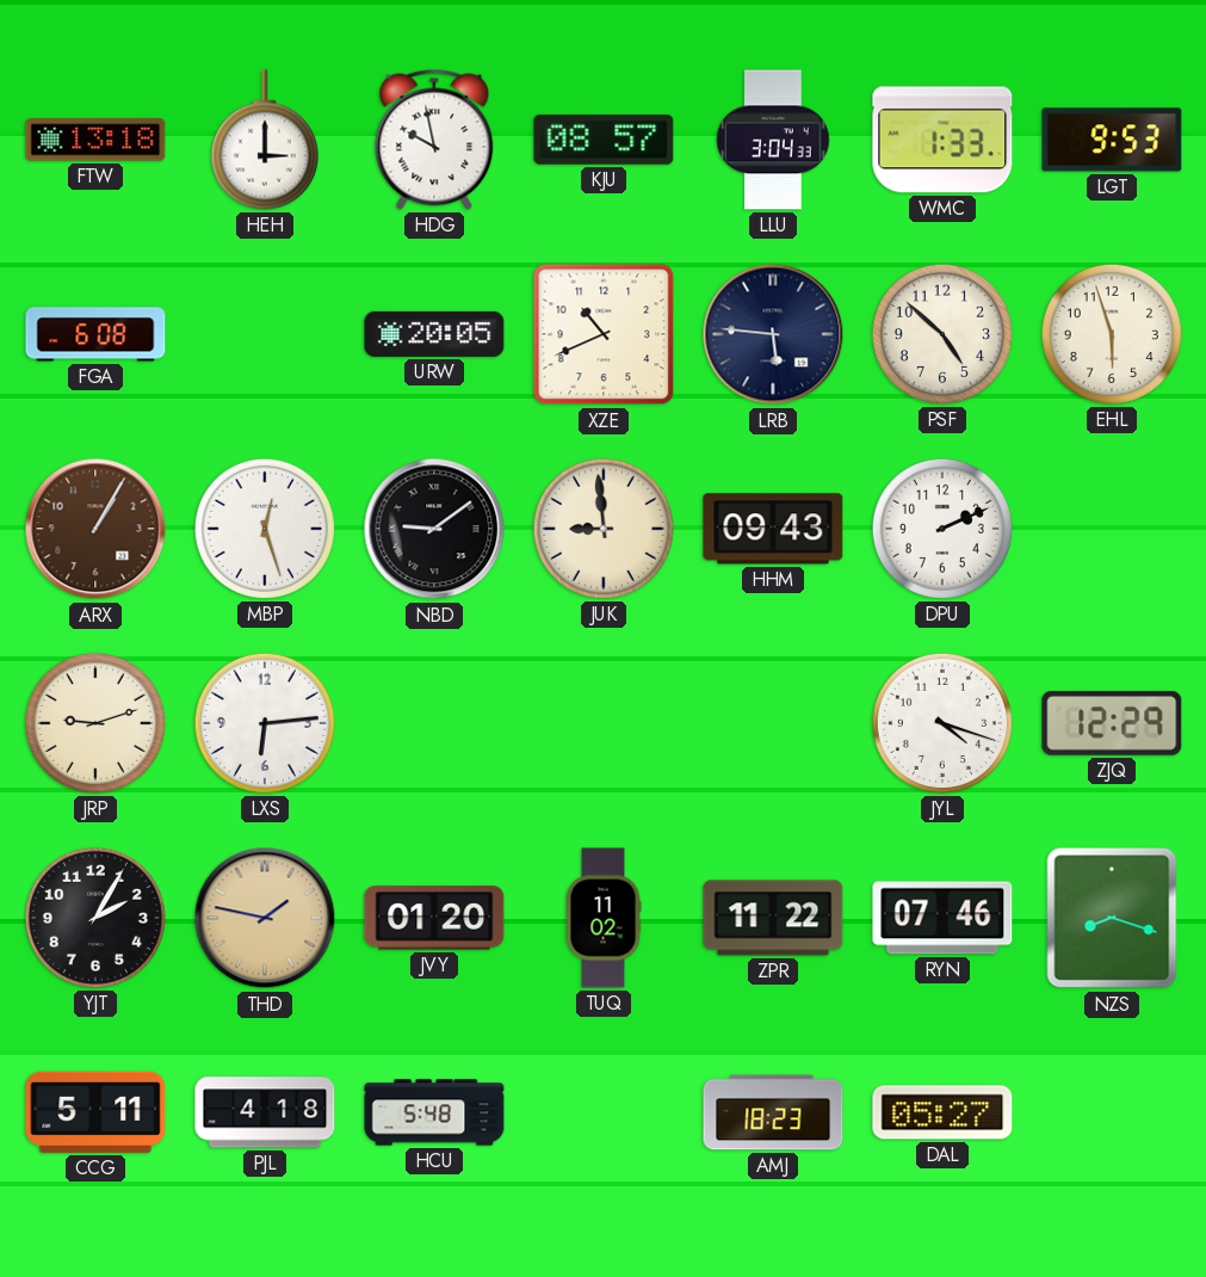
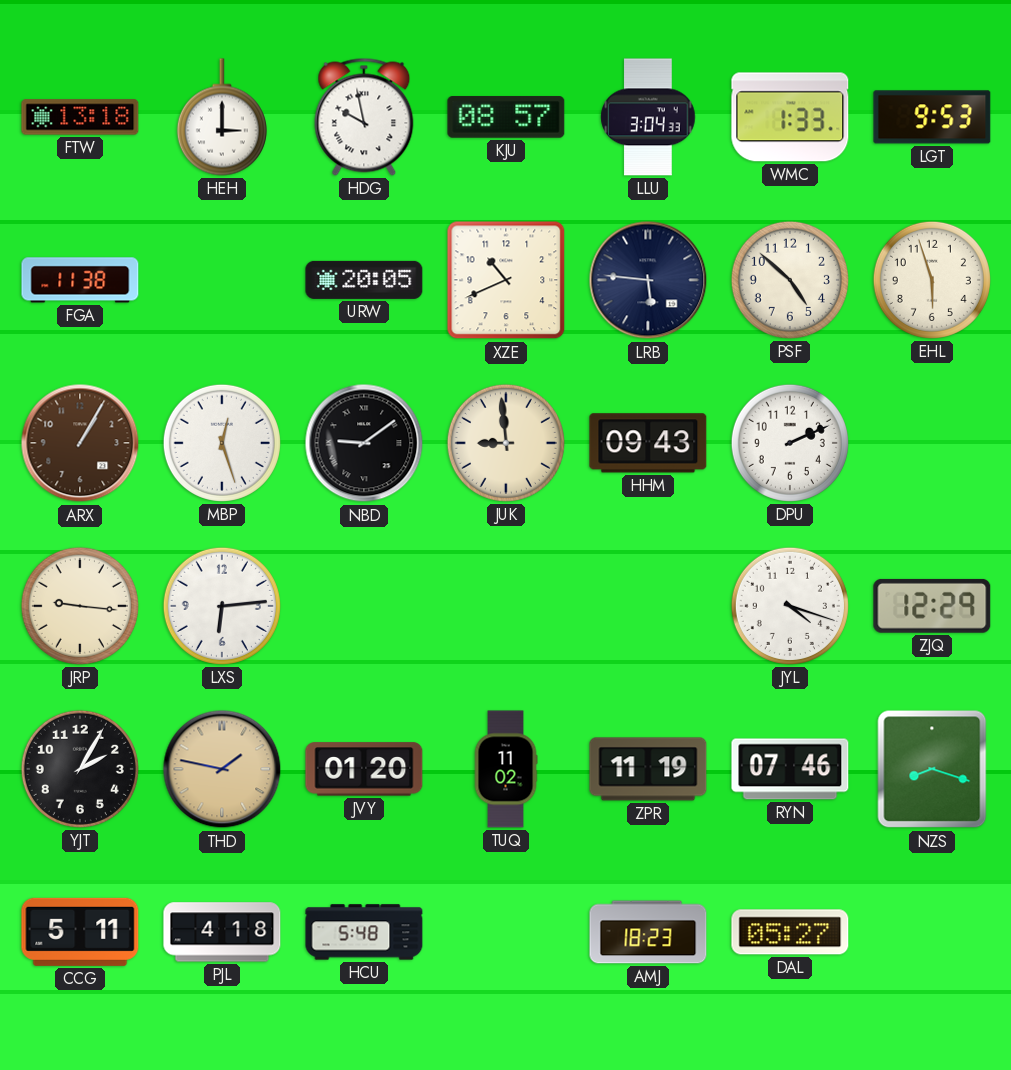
FGA: 6:08 -> 11:38
JRP: 9:12 -> 9:16
ZPR: 11:22 -> 11:19
